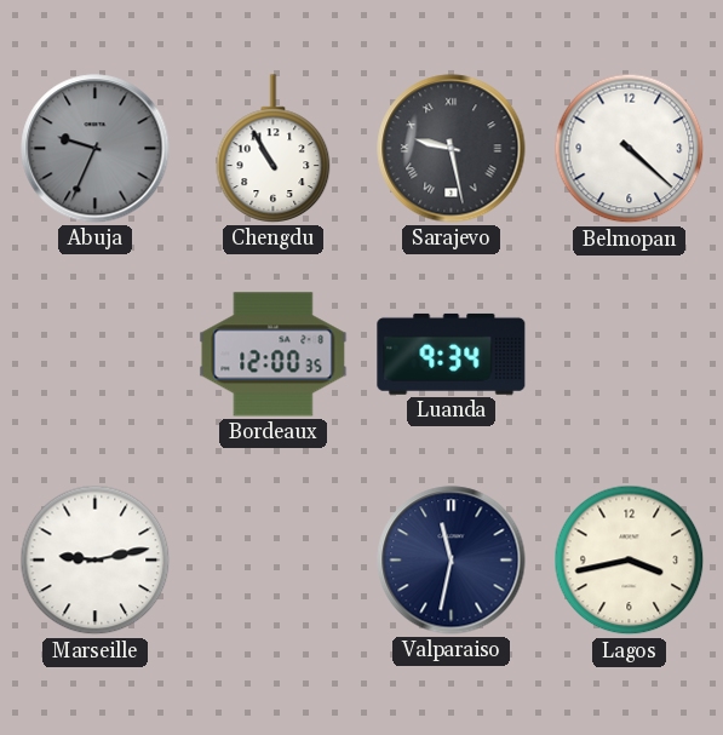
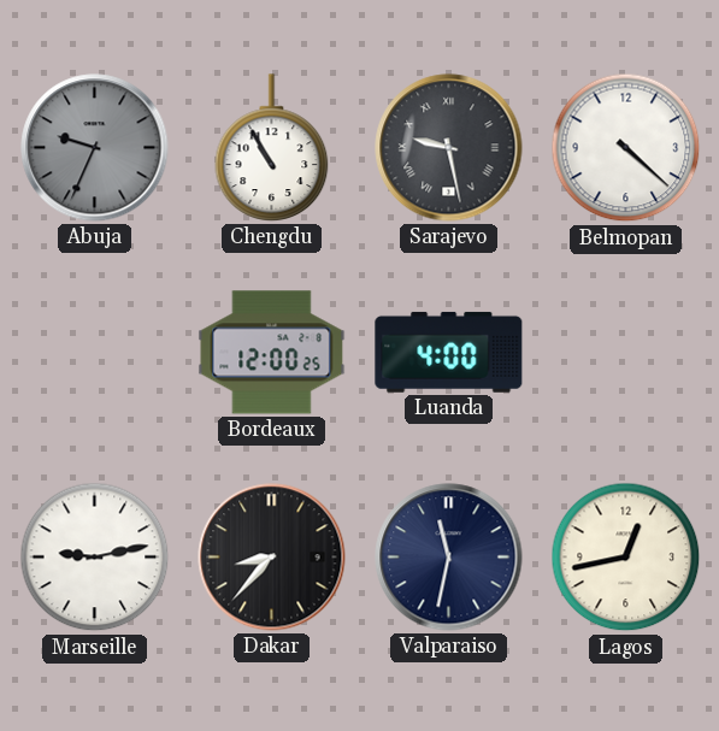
Bordeaux: 12:00:35 -> 12:00:25
Luanda: 9:34 -> 4:00
Dakar: none -> 8:37
Lagos: 3:43 -> 12:43
